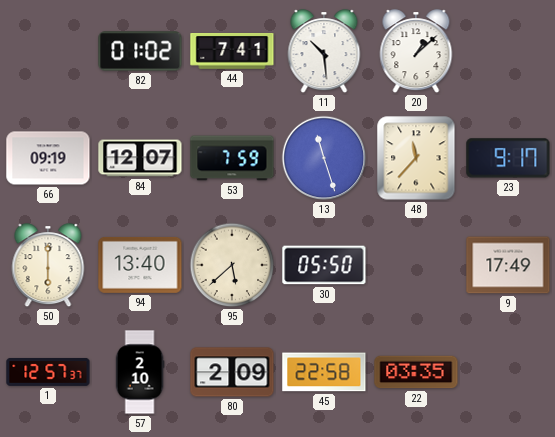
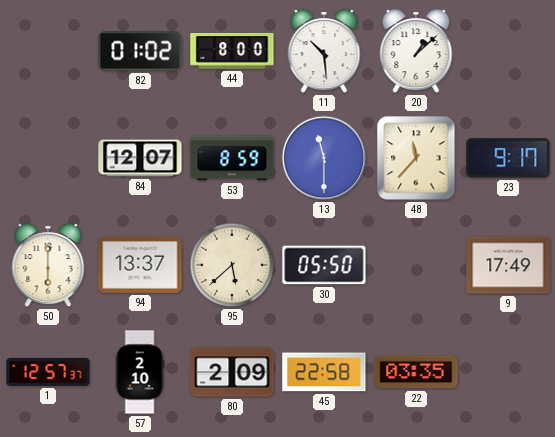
44: 7:41 -> 8:00
66: 09:19 -> none
53: 7:59 -> 8:59
13: 11:27 -> 11:30
94: 13:40 -> 13:37
